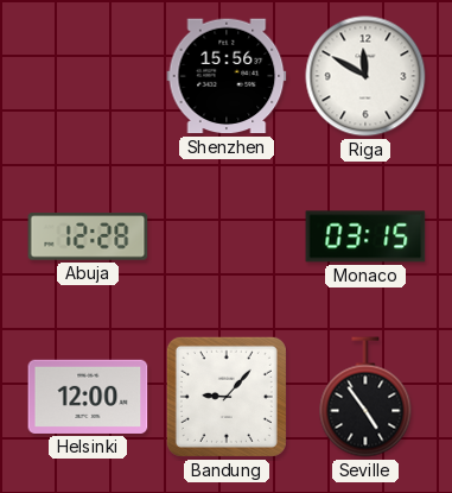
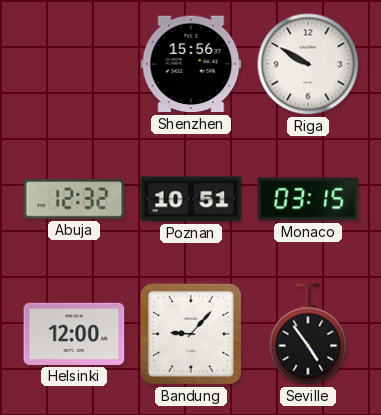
Riga: 11:50 -> 9:50
Abuja: 12:28 -> 12:32
Poznan: none -> 10:51
